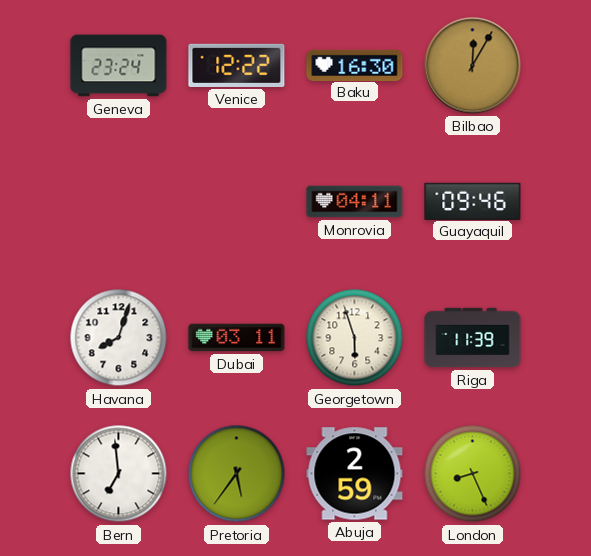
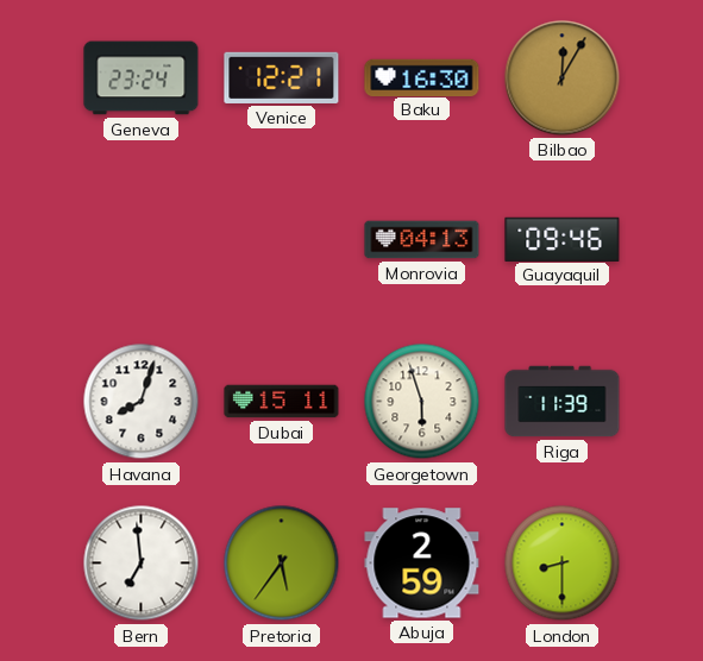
Venice: 12:22 -> 12:21
Monrovia: 04:11 -> 04:13
Dubai: 03:11 -> 15:11
London: 8:26 -> 8:30
